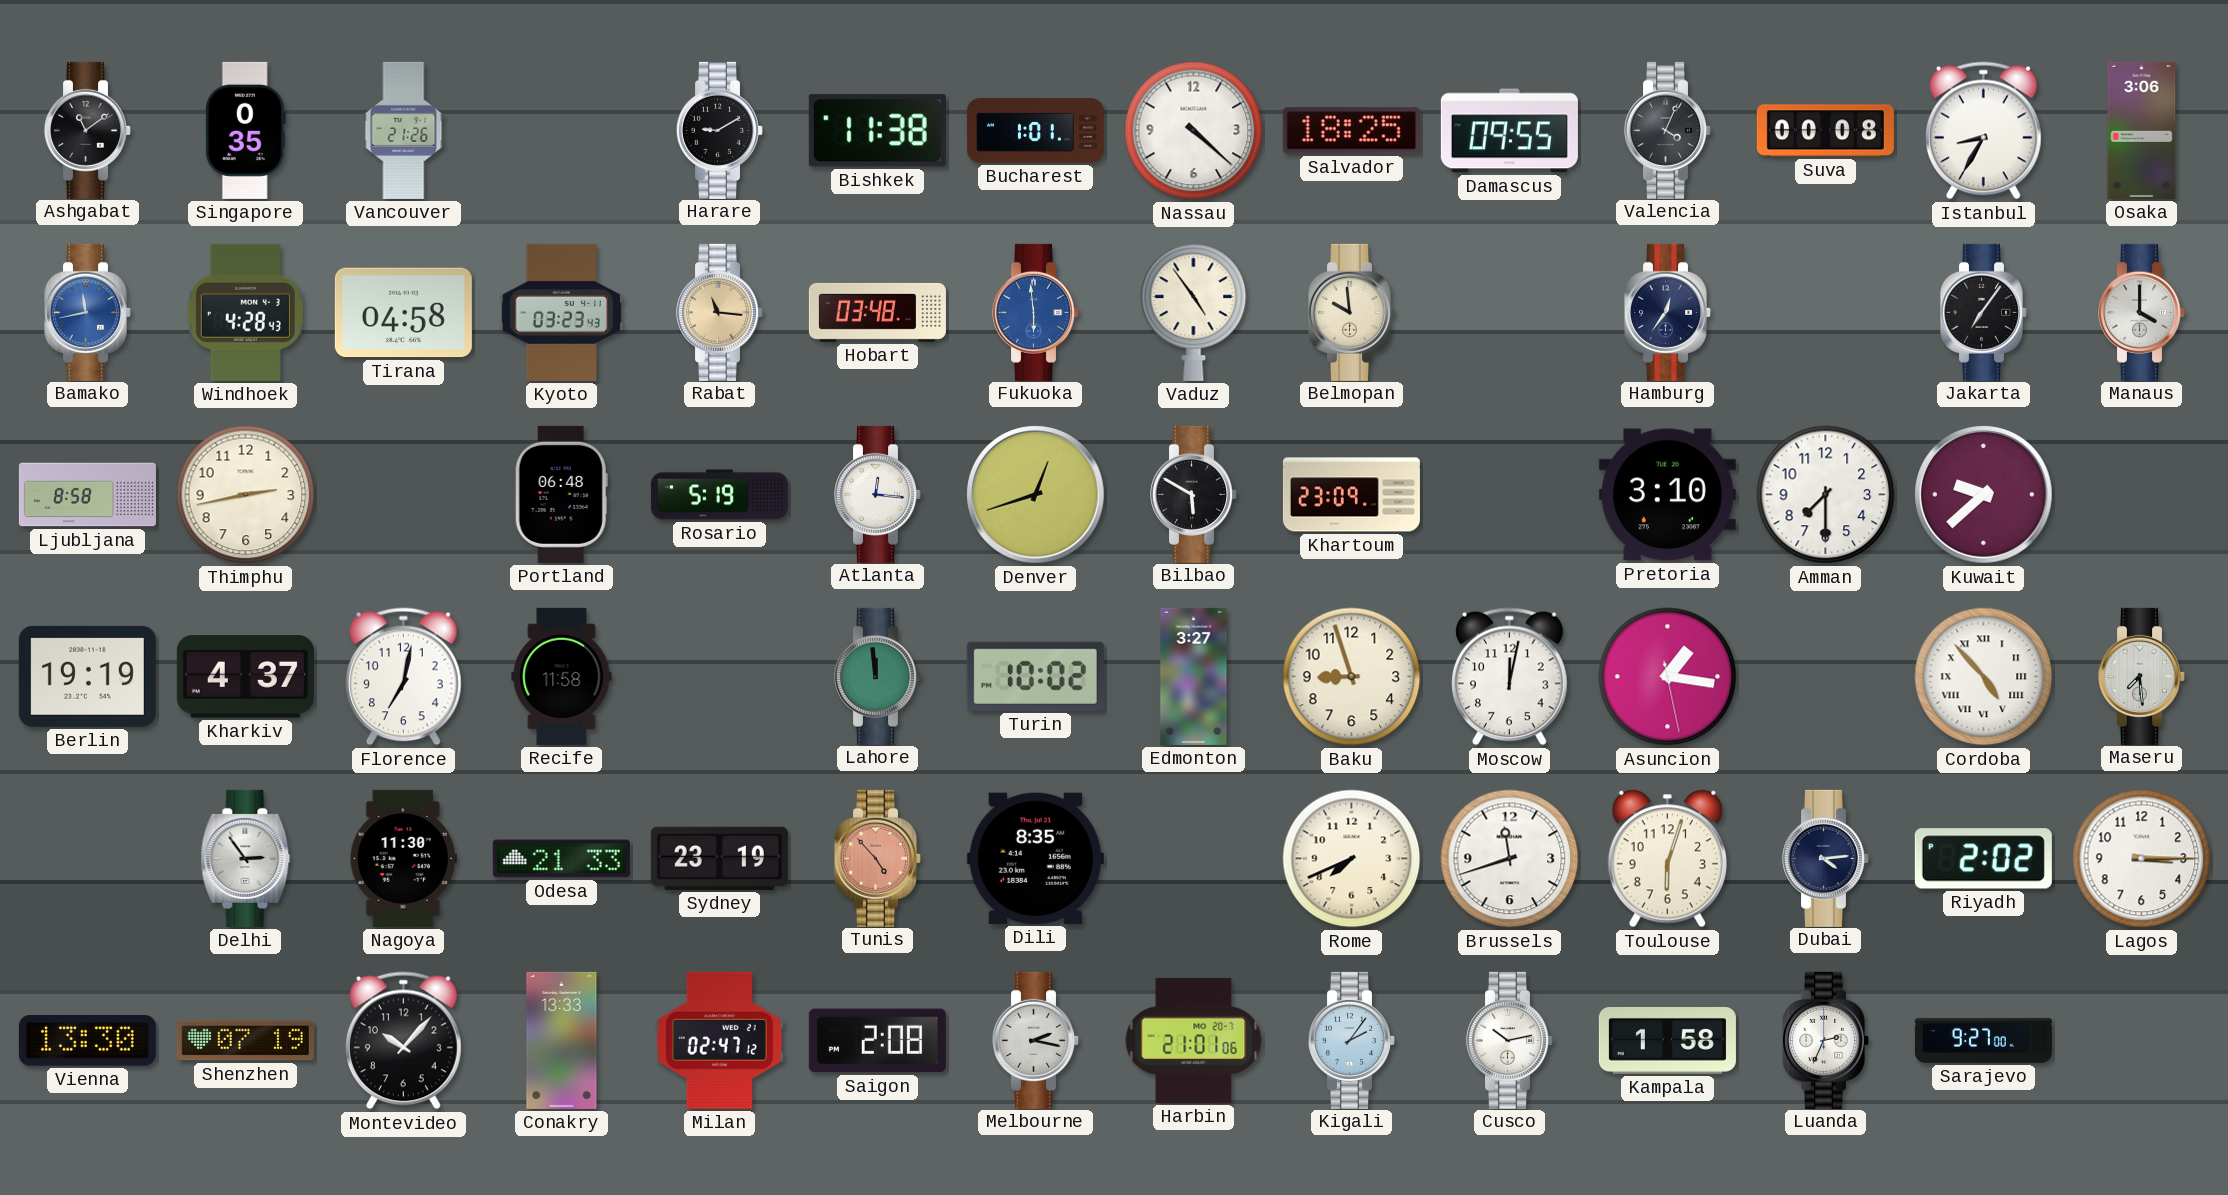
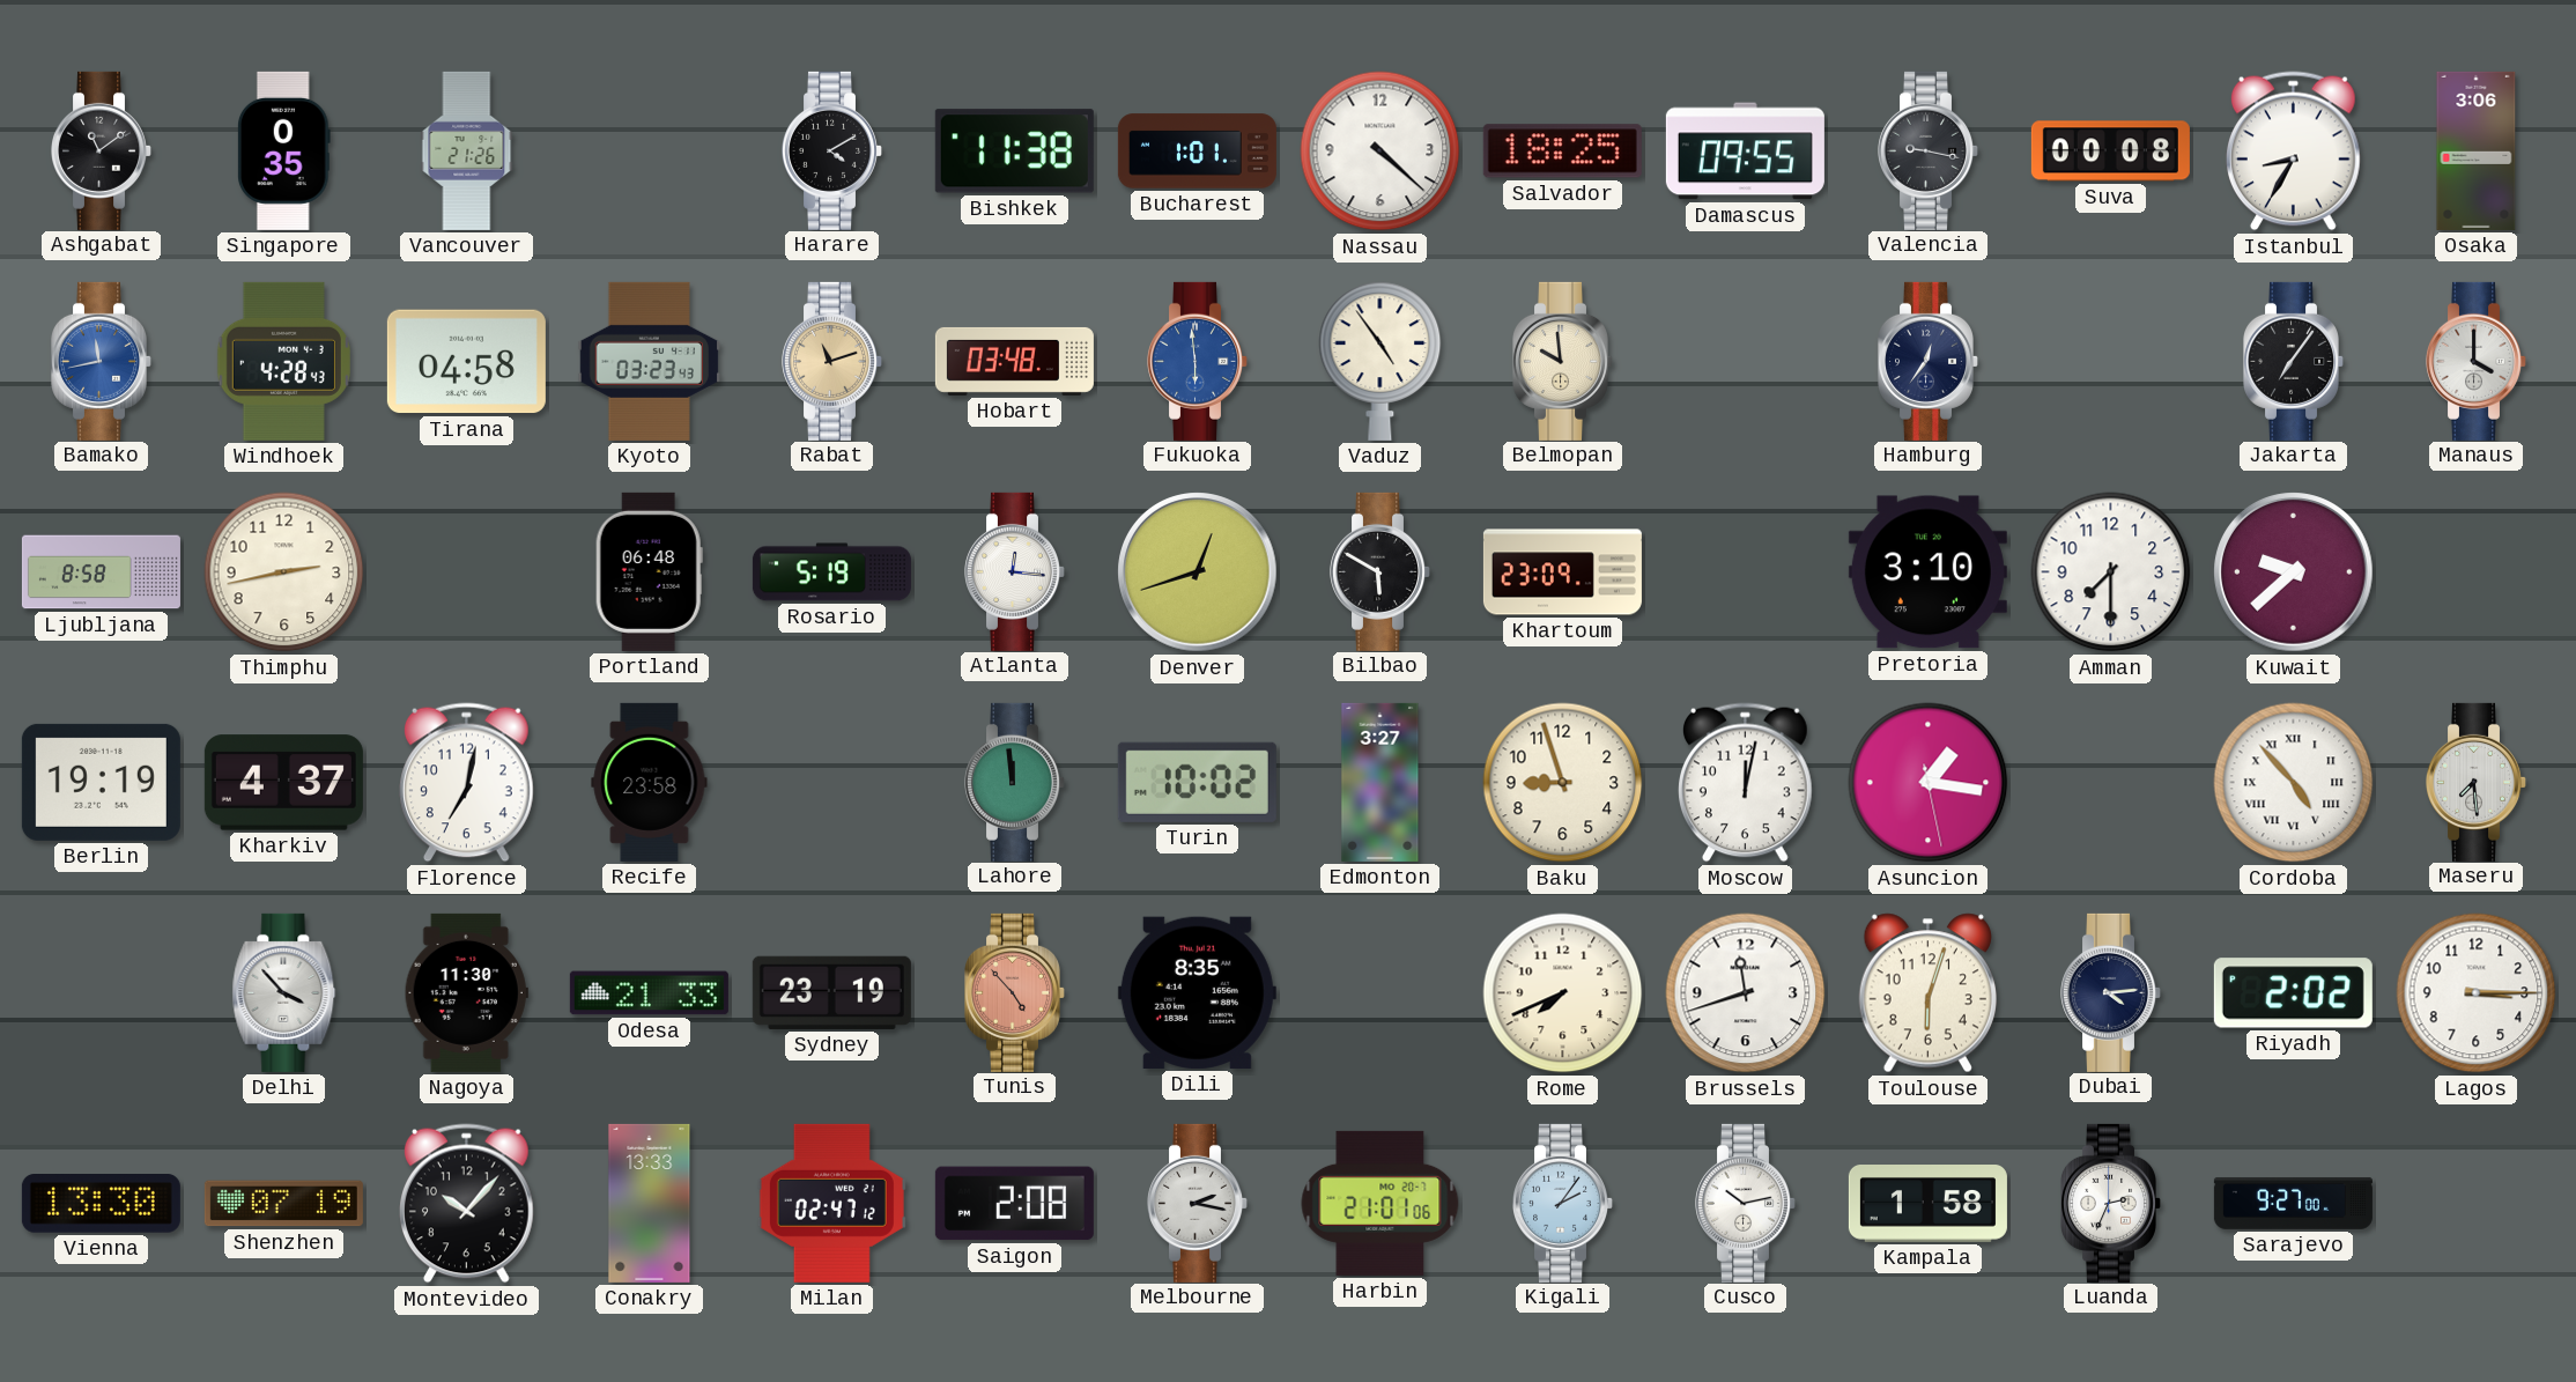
Harare: 9:10 -> 4:10
Valencia: 4:04 -> 9:17
Rabat: 11:16 -> 11:12
Recife: 11:58 -> 23:58
Delhi: 2:54 -> 3:53
